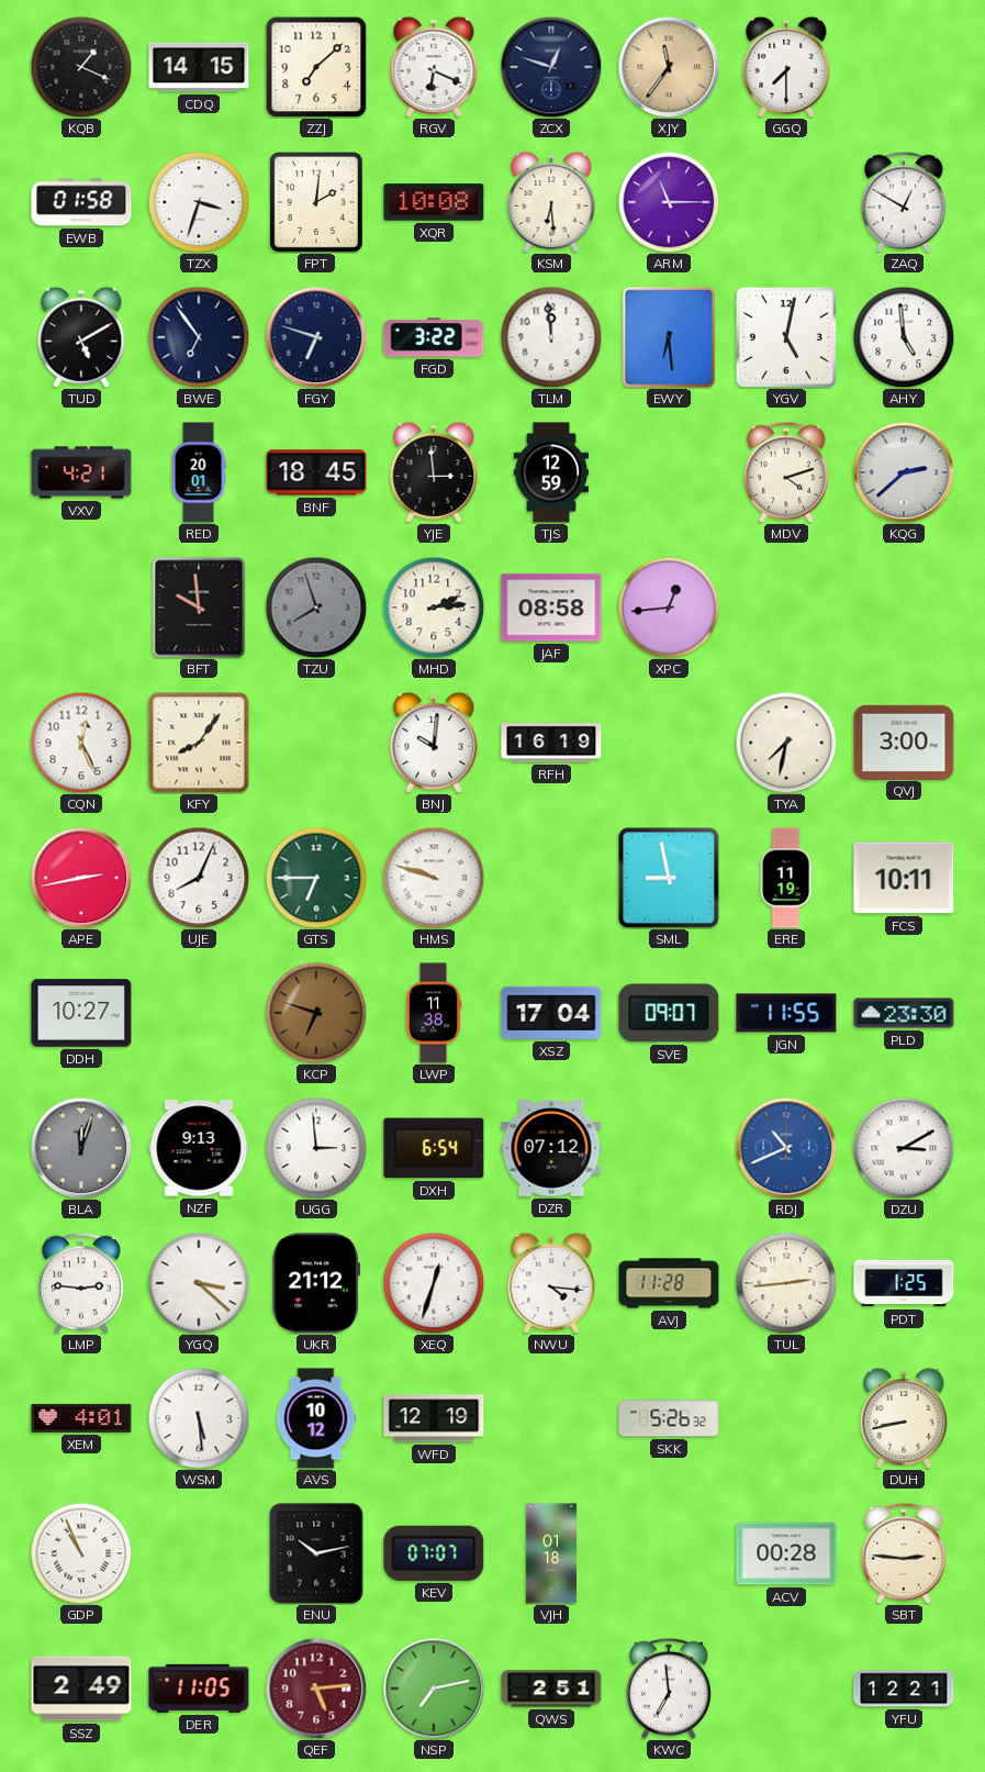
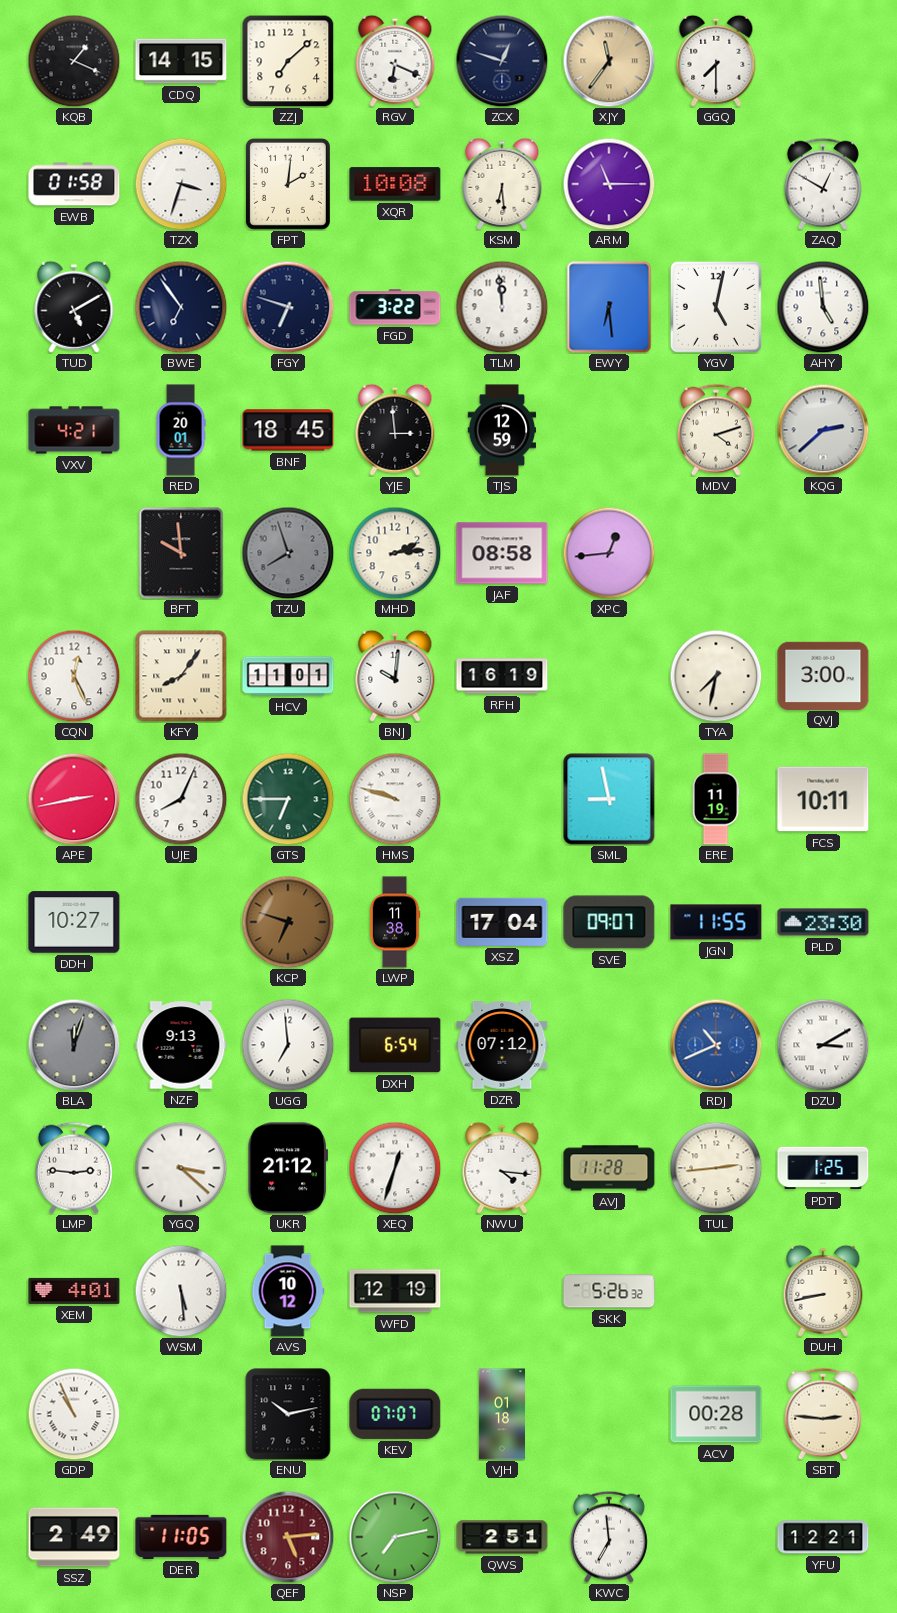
HCV: none -> 11:01
UGG: 2:59 -> 6:59
